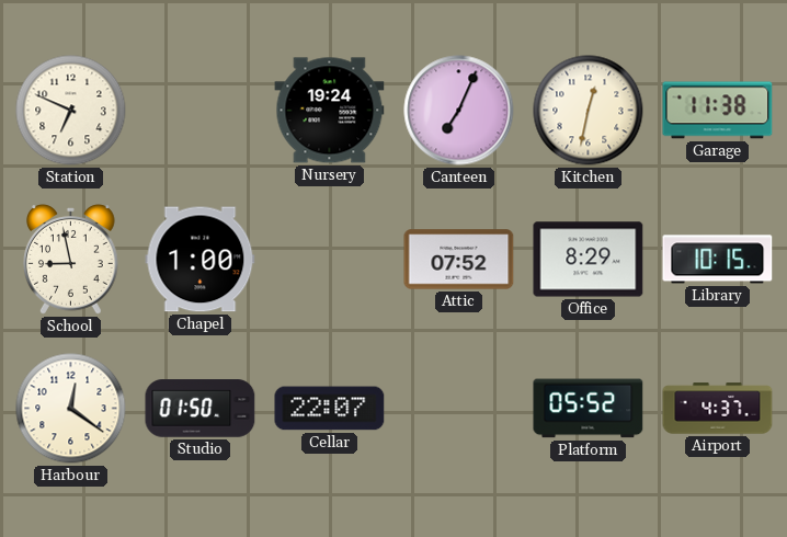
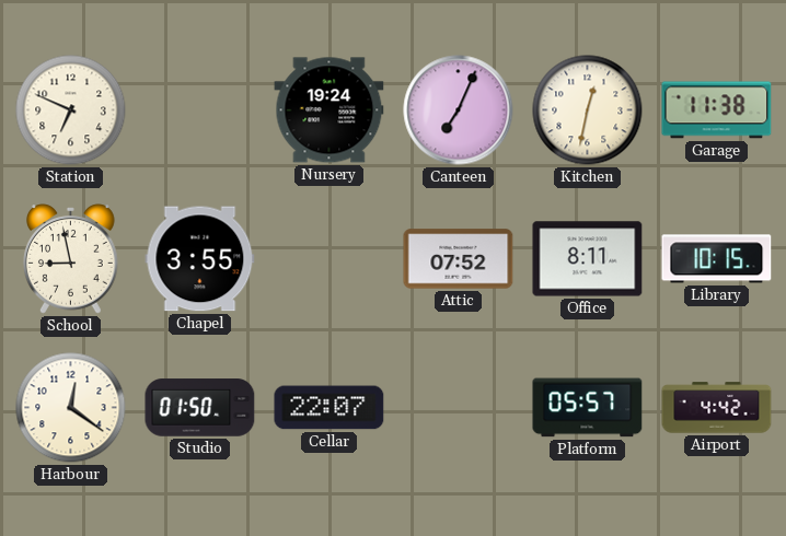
Chapel: 1:00 -> 3:55
Office: 8:29 -> 8:11
Platform: 05:52 -> 05:57
Airport: 4:37 -> 4:42
